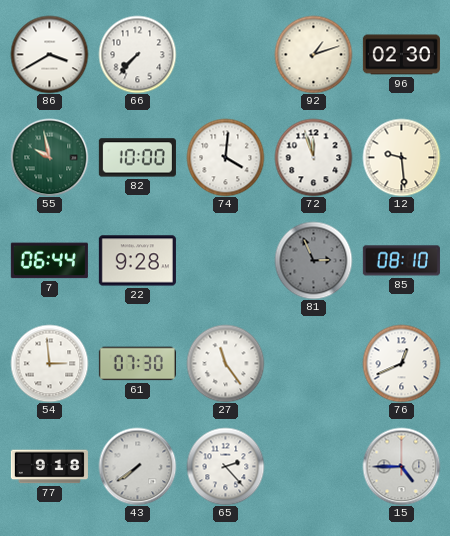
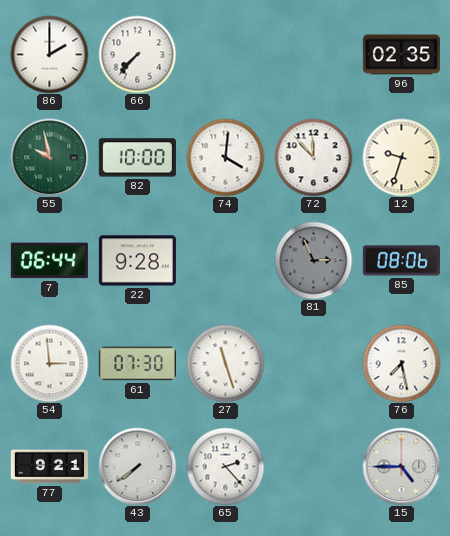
86: 3:40 -> 2:00
92: 1:12 -> none
96: 02:30 -> 02:35
72: 11:57 -> 11:53
12: 9:29 -> 9:33
85: 08:10 -> 08:06
27: 11:24 -> 11:27
76: 12:41 -> 7:28
77: 9:18 -> 9:21
